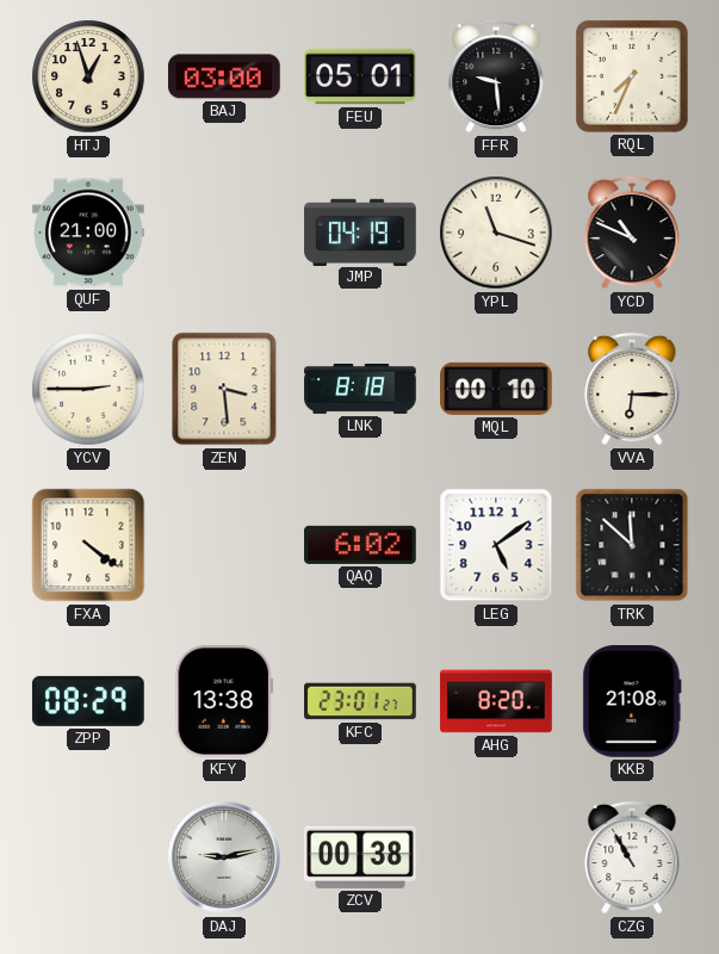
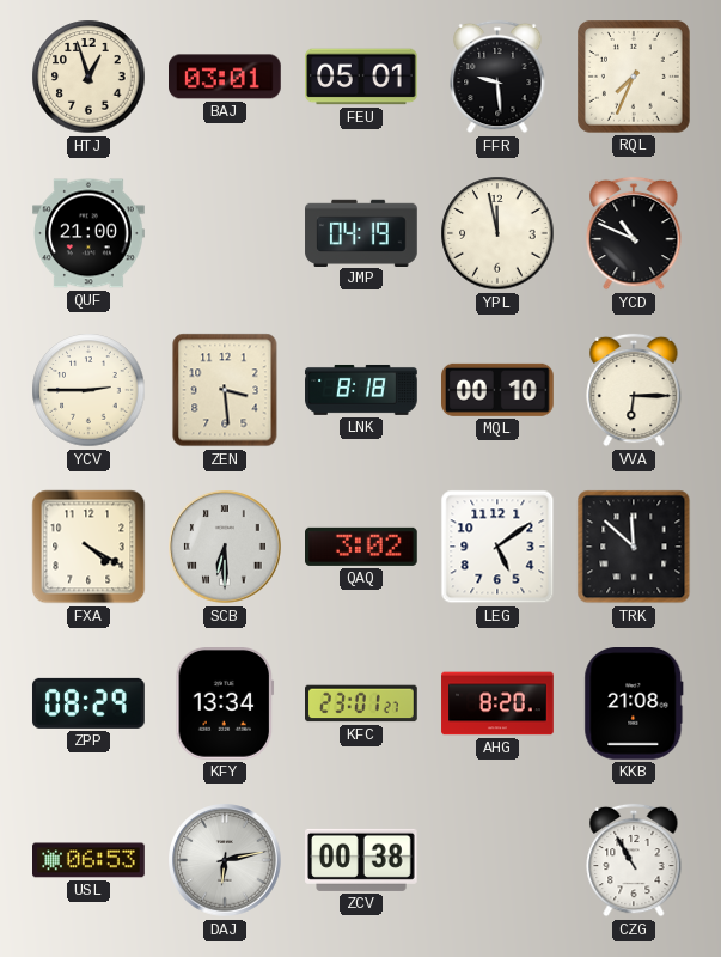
BAJ: 03:00 -> 03:01
YPL: 11:18 -> 11:58
FXA: 4:21 -> 4:20
SCB: none -> 6:30
QAQ: 6:02 -> 3:02
KFY: 13:38 -> 13:34
USL: none -> 06:53
DAJ: 9:13 -> 6:13
